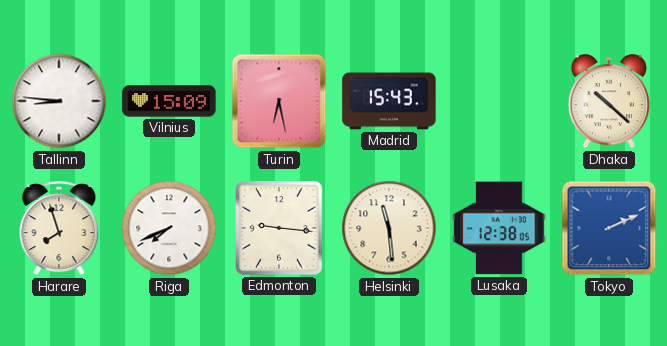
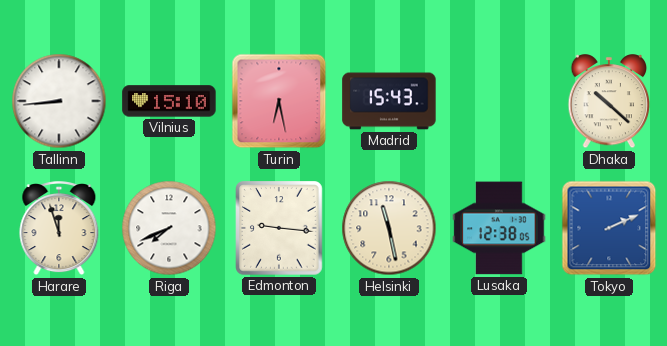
Tallinn: 8:46 -> 8:44
Vilnius: 15:09 -> 15:10
Harare: 7:57 -> 11:57
Helsinki: 11:29 -> 11:28
